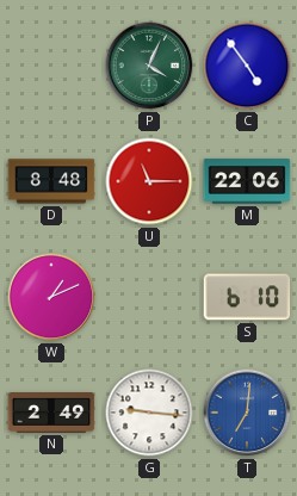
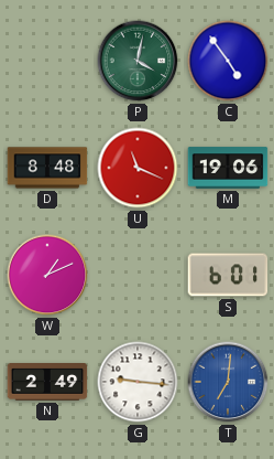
P: 4:04 -> 4:02
U: 11:15 -> 11:19
M: 22:06 -> 19:06
S: 6:10 -> 6:01
